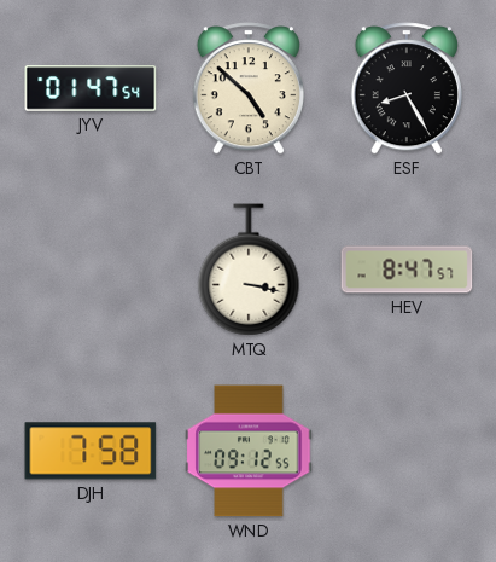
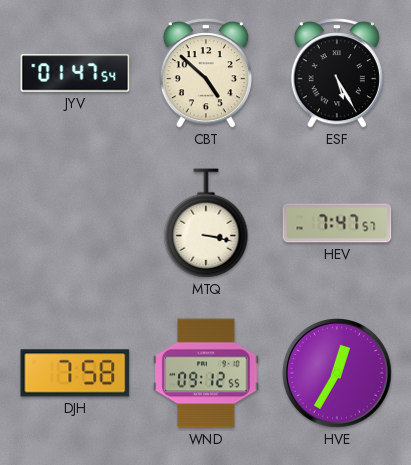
ESF: 8:25 -> 5:25
HEV: 8:47 -> 7:47
HVE: none -> 12:35
